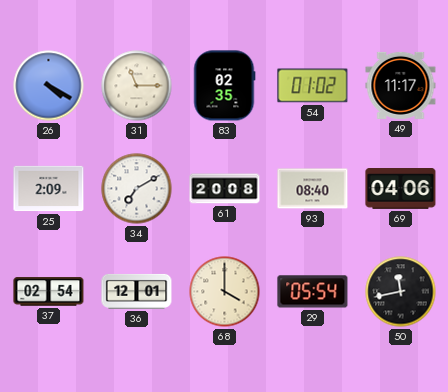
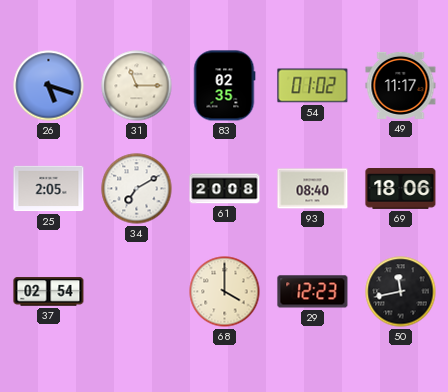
26: 4:20 -> 5:18
25: 2:09 -> 2:05
69: 04:06 -> 18:06
36: 12:01 -> none
29: 05:54 -> 12:23
